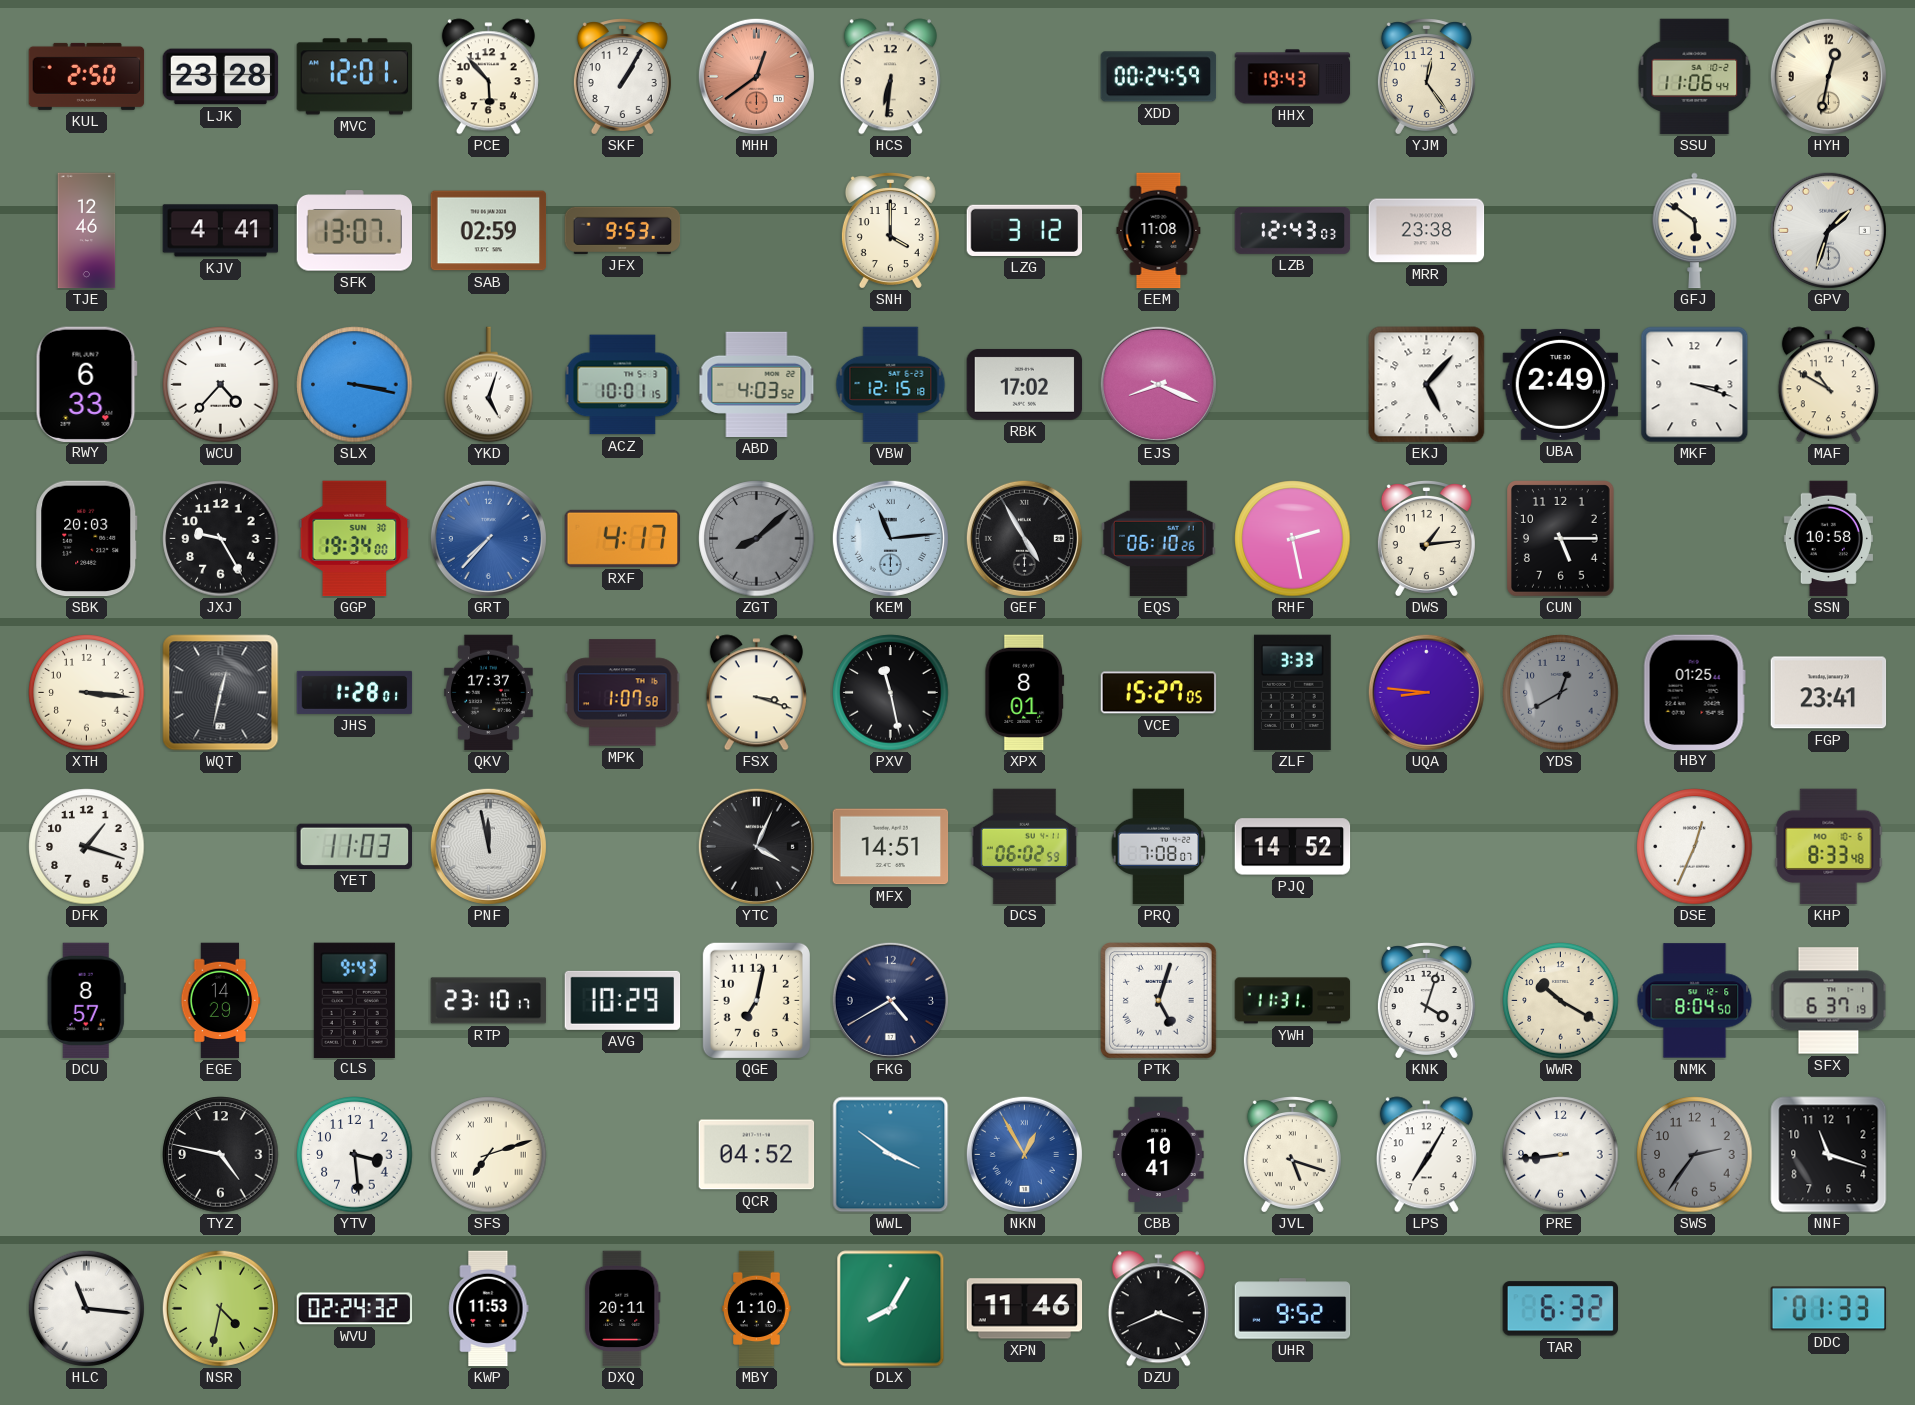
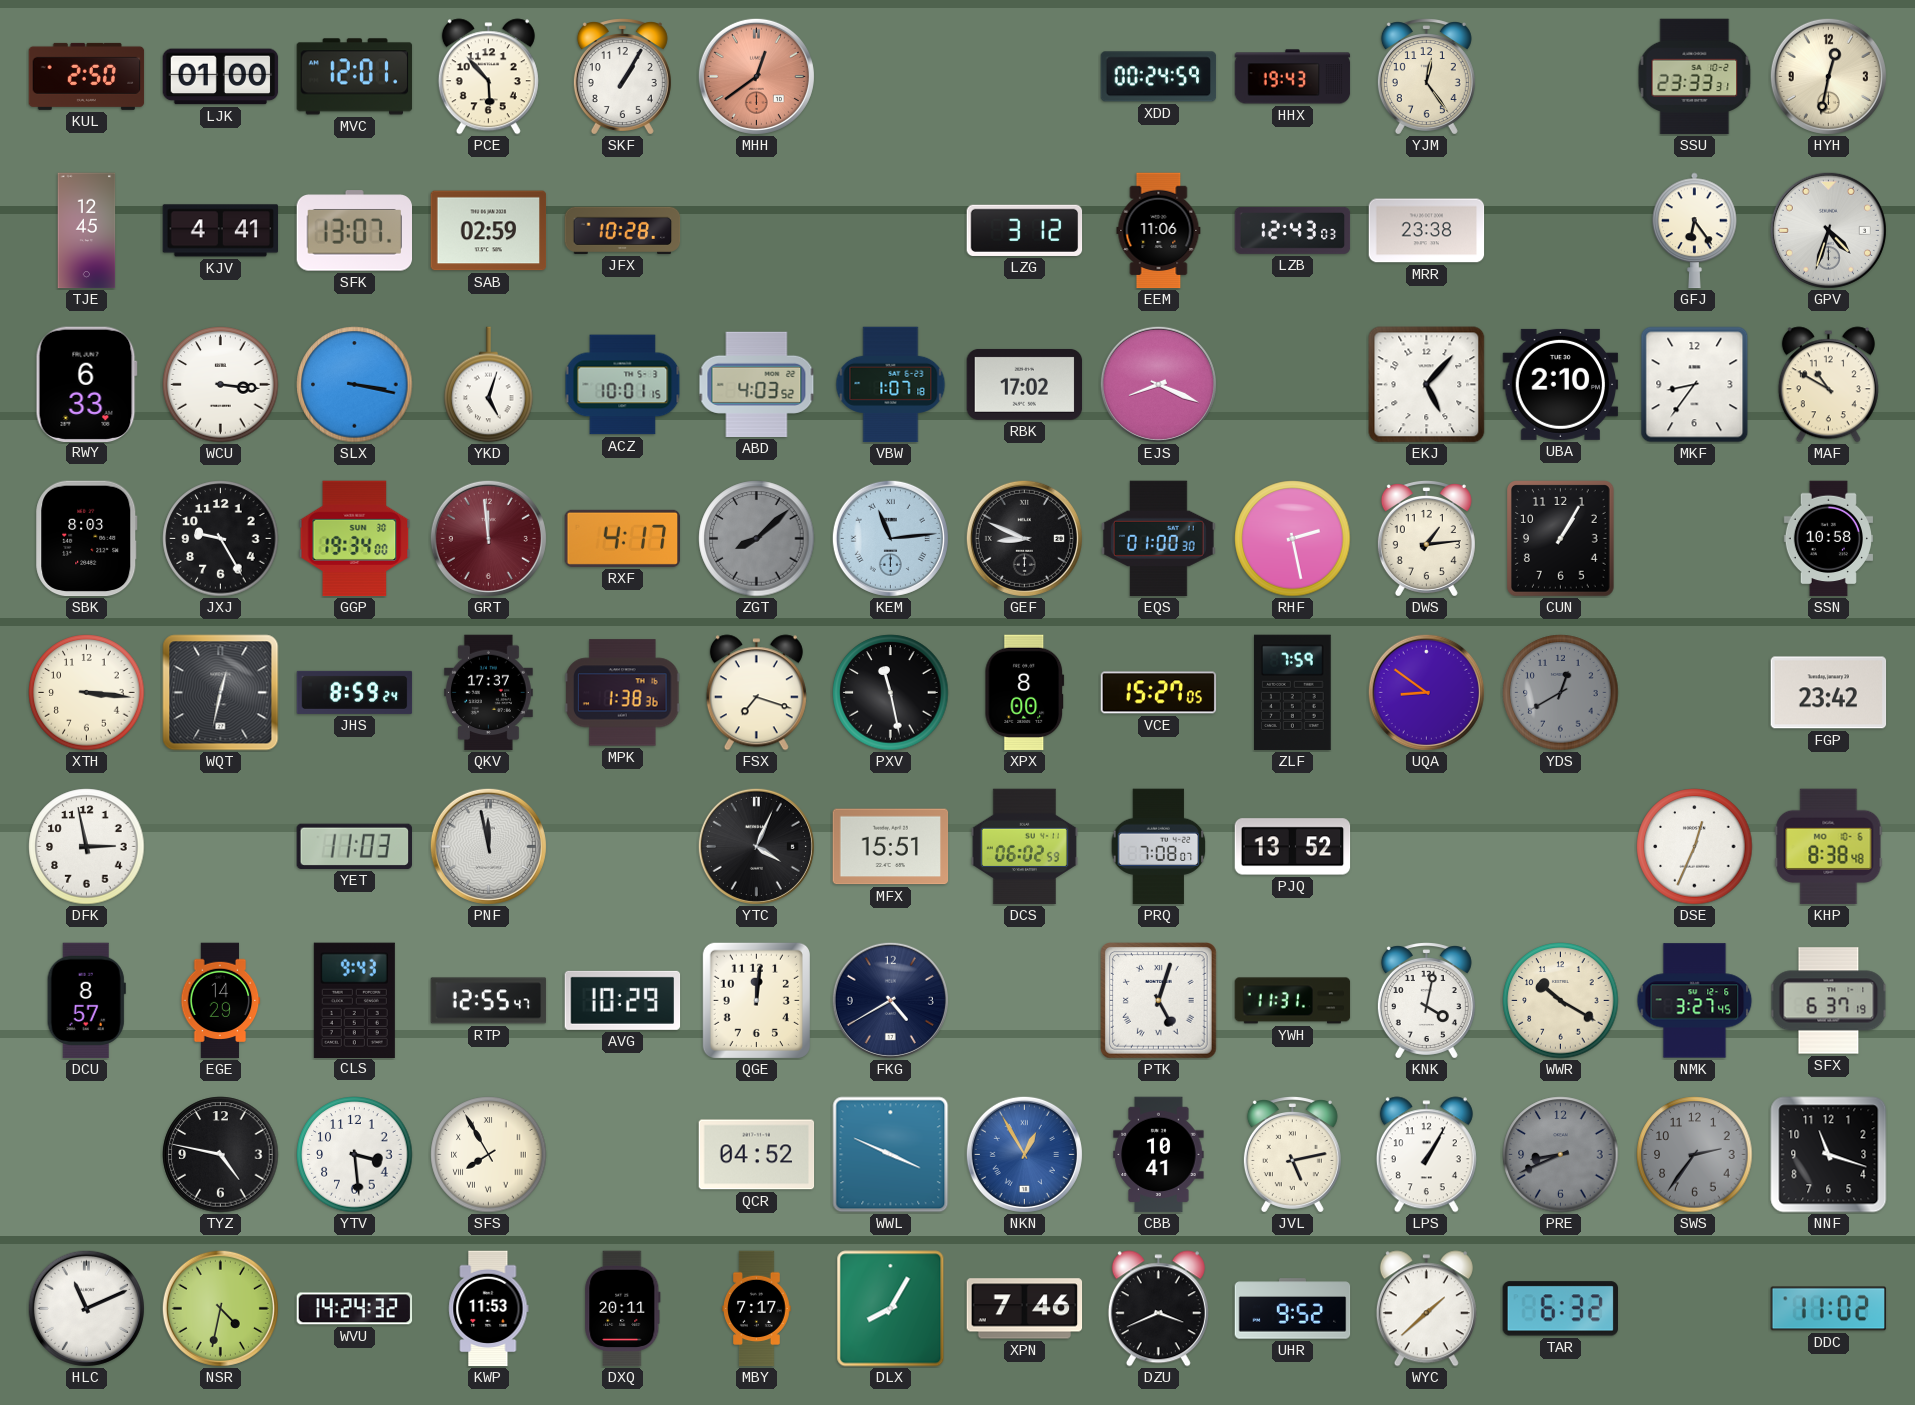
LJK: 23:28 -> 01:00
HCS: 6:31 -> none
SSU: 11:06 -> 23:33
TJE: 12:46 -> 12:45
JFX: 9:53 -> 10:28
SNH: 4:00 -> none
EEM: 11:08 -> 11:06
GFJ: 5:51 -> 6:24
GPV: 1:33 -> 4:33
WCU: 4:37 -> 3:16
VBW: 12:15 -> 1:07
UBA: 2:49 -> 2:10
MKF: 3:18 -> 8:36
SBK: 20:03 -> 8:03
GRT: 7:37 -> 11:59
GRT dial: blue -> burgundy
GEF: 4:55 -> 8:49
EQS: 06:10 -> 01:00
CUN: 5:15 -> 1:05
JHS: 1:28 -> 8:59
MPK: 1:07 -> 1:38
FSX: 3:18 -> 7:18
XPX: 8:01 -> 8:00
ZLF: 3:33 -> 7:59
UQA: 8:46 -> 8:51
HBY: 01:25 -> none
FGP: 23:41 -> 23:42
DFK: 1:18 -> 2:58
MFX: 14:51 -> 15:51
PJQ: 14:52 -> 13:52
KHP: 8:33 -> 8:38
RTP: 23:10 -> 12:55
QGE: 7:02 -> 12:01
KNK: 4:03 -> 4:02
NMK: 8:04 -> 3:27
SFS: 7:12 -> 7:55
WWL: 3:51 -> 3:49
JVL: 5:18 -> 5:13
LPS: 7:05 -> 1:05
PRE: 8:44 -> 8:41
PRE dial: white -> grey
HLC: 11:16 -> 11:11
WVU: 02:24 -> 14:24
MBY: 1:10 -> 7:17
XPN: 11:46 -> 7:46
WYC: none -> 1:38
DDC: 01:33 -> 11:02
